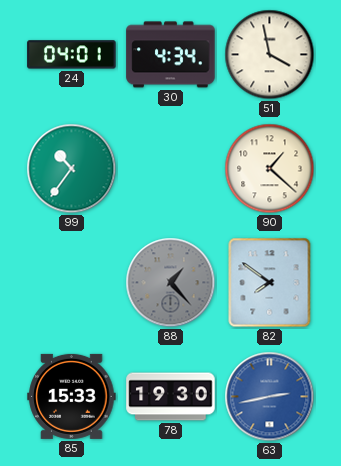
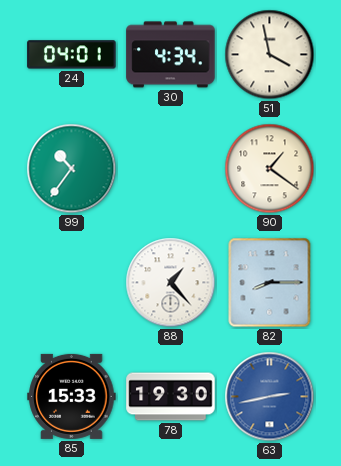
90: 1:22 -> 1:21
88 dial: grey -> white
82: 7:51 -> 8:15
